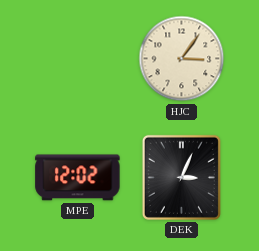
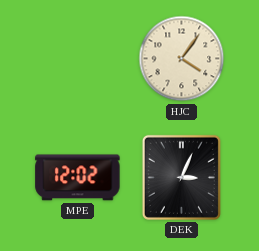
HJC: 3:06 -> 4:06
